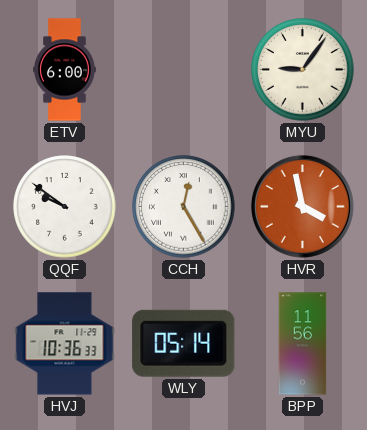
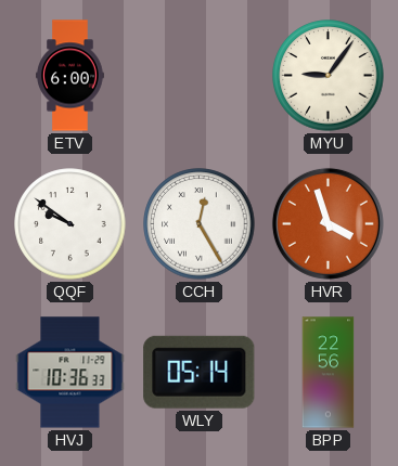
HVR: 3:58 -> 3:57
BPP: 11:56 -> 22:56
